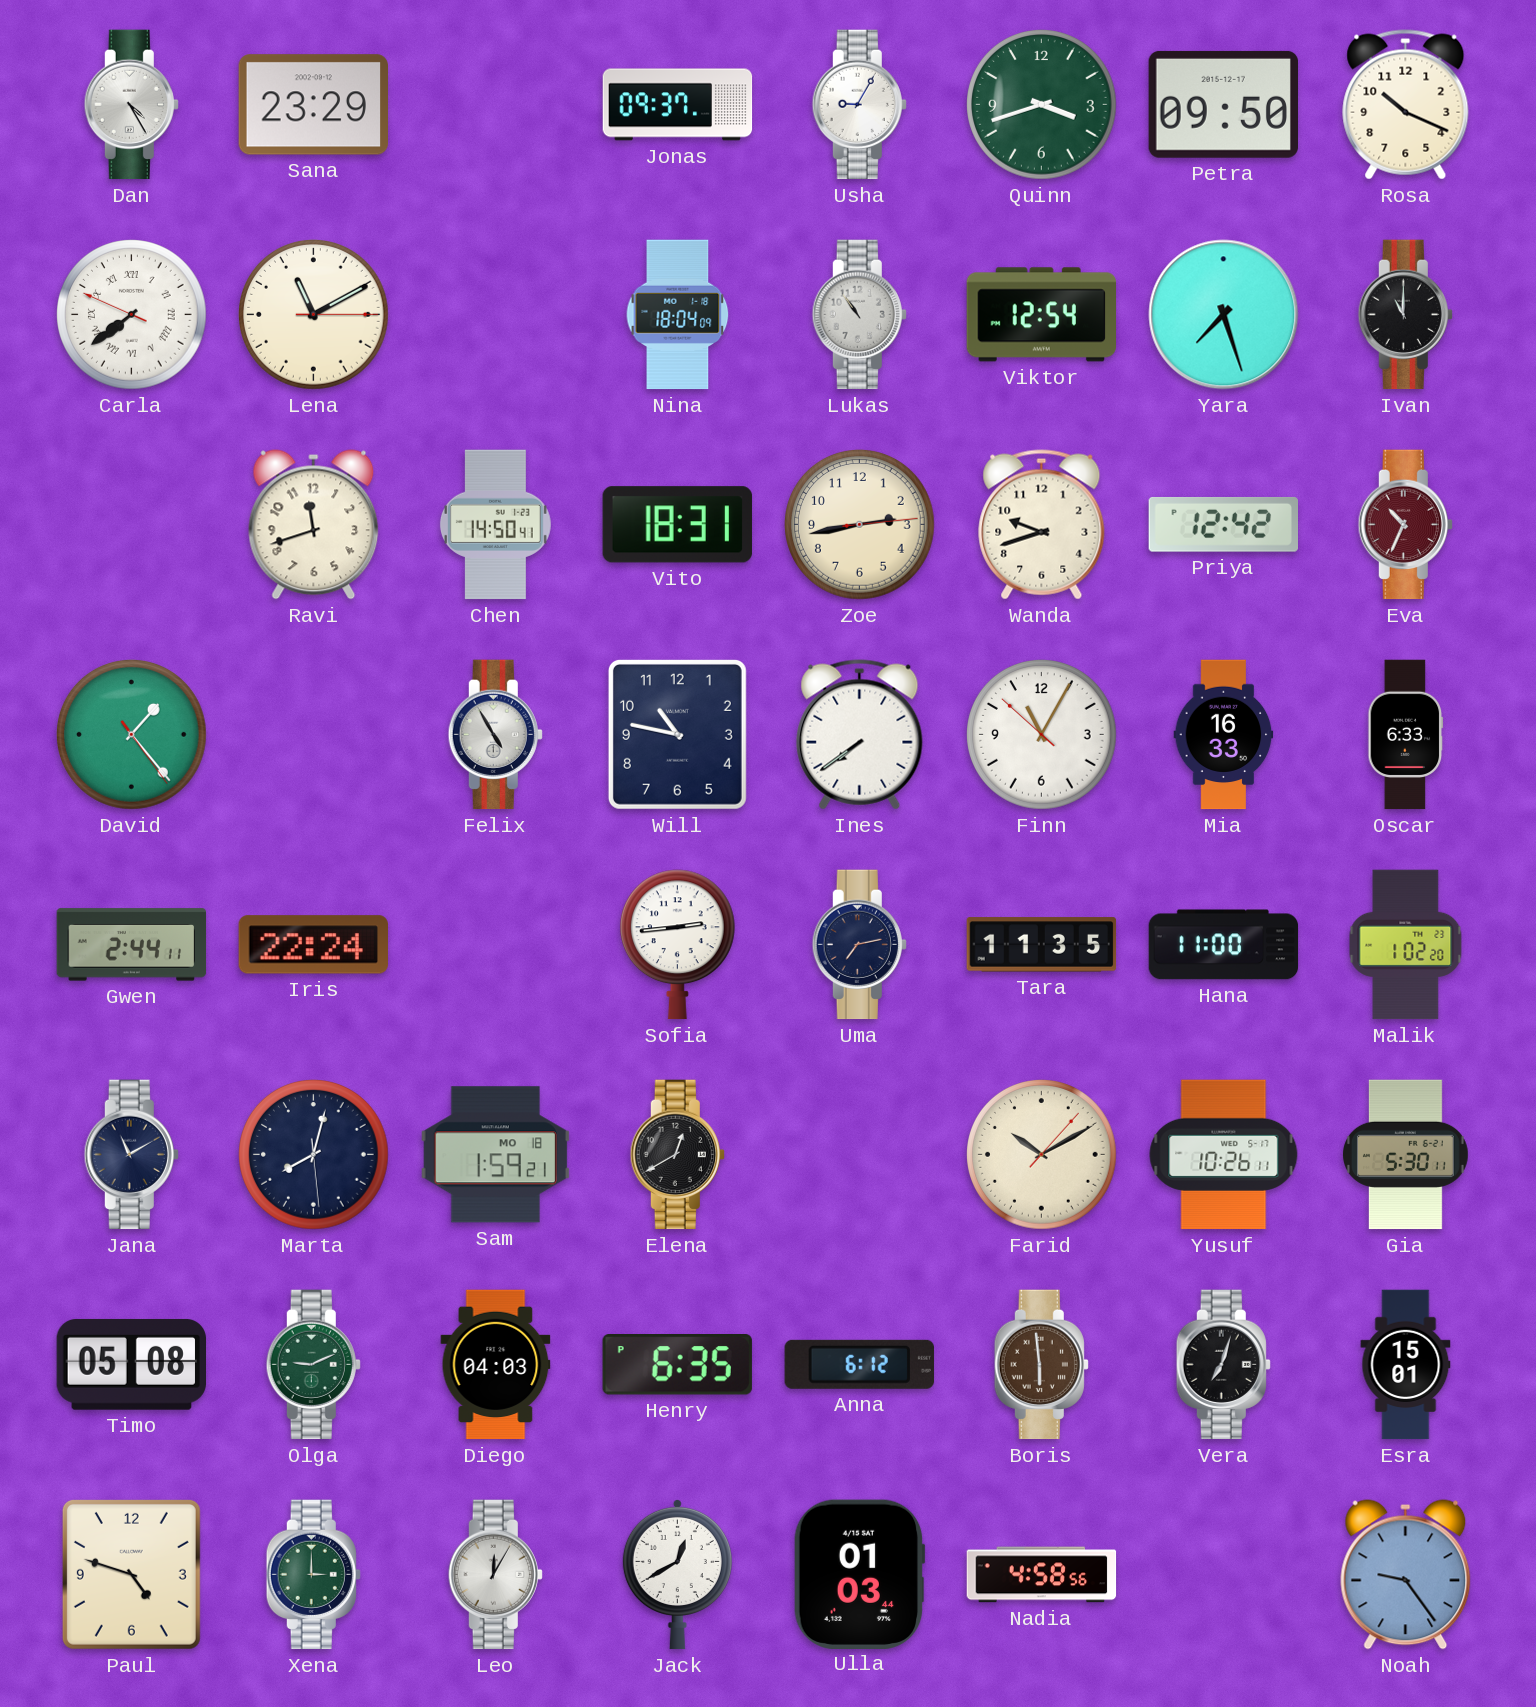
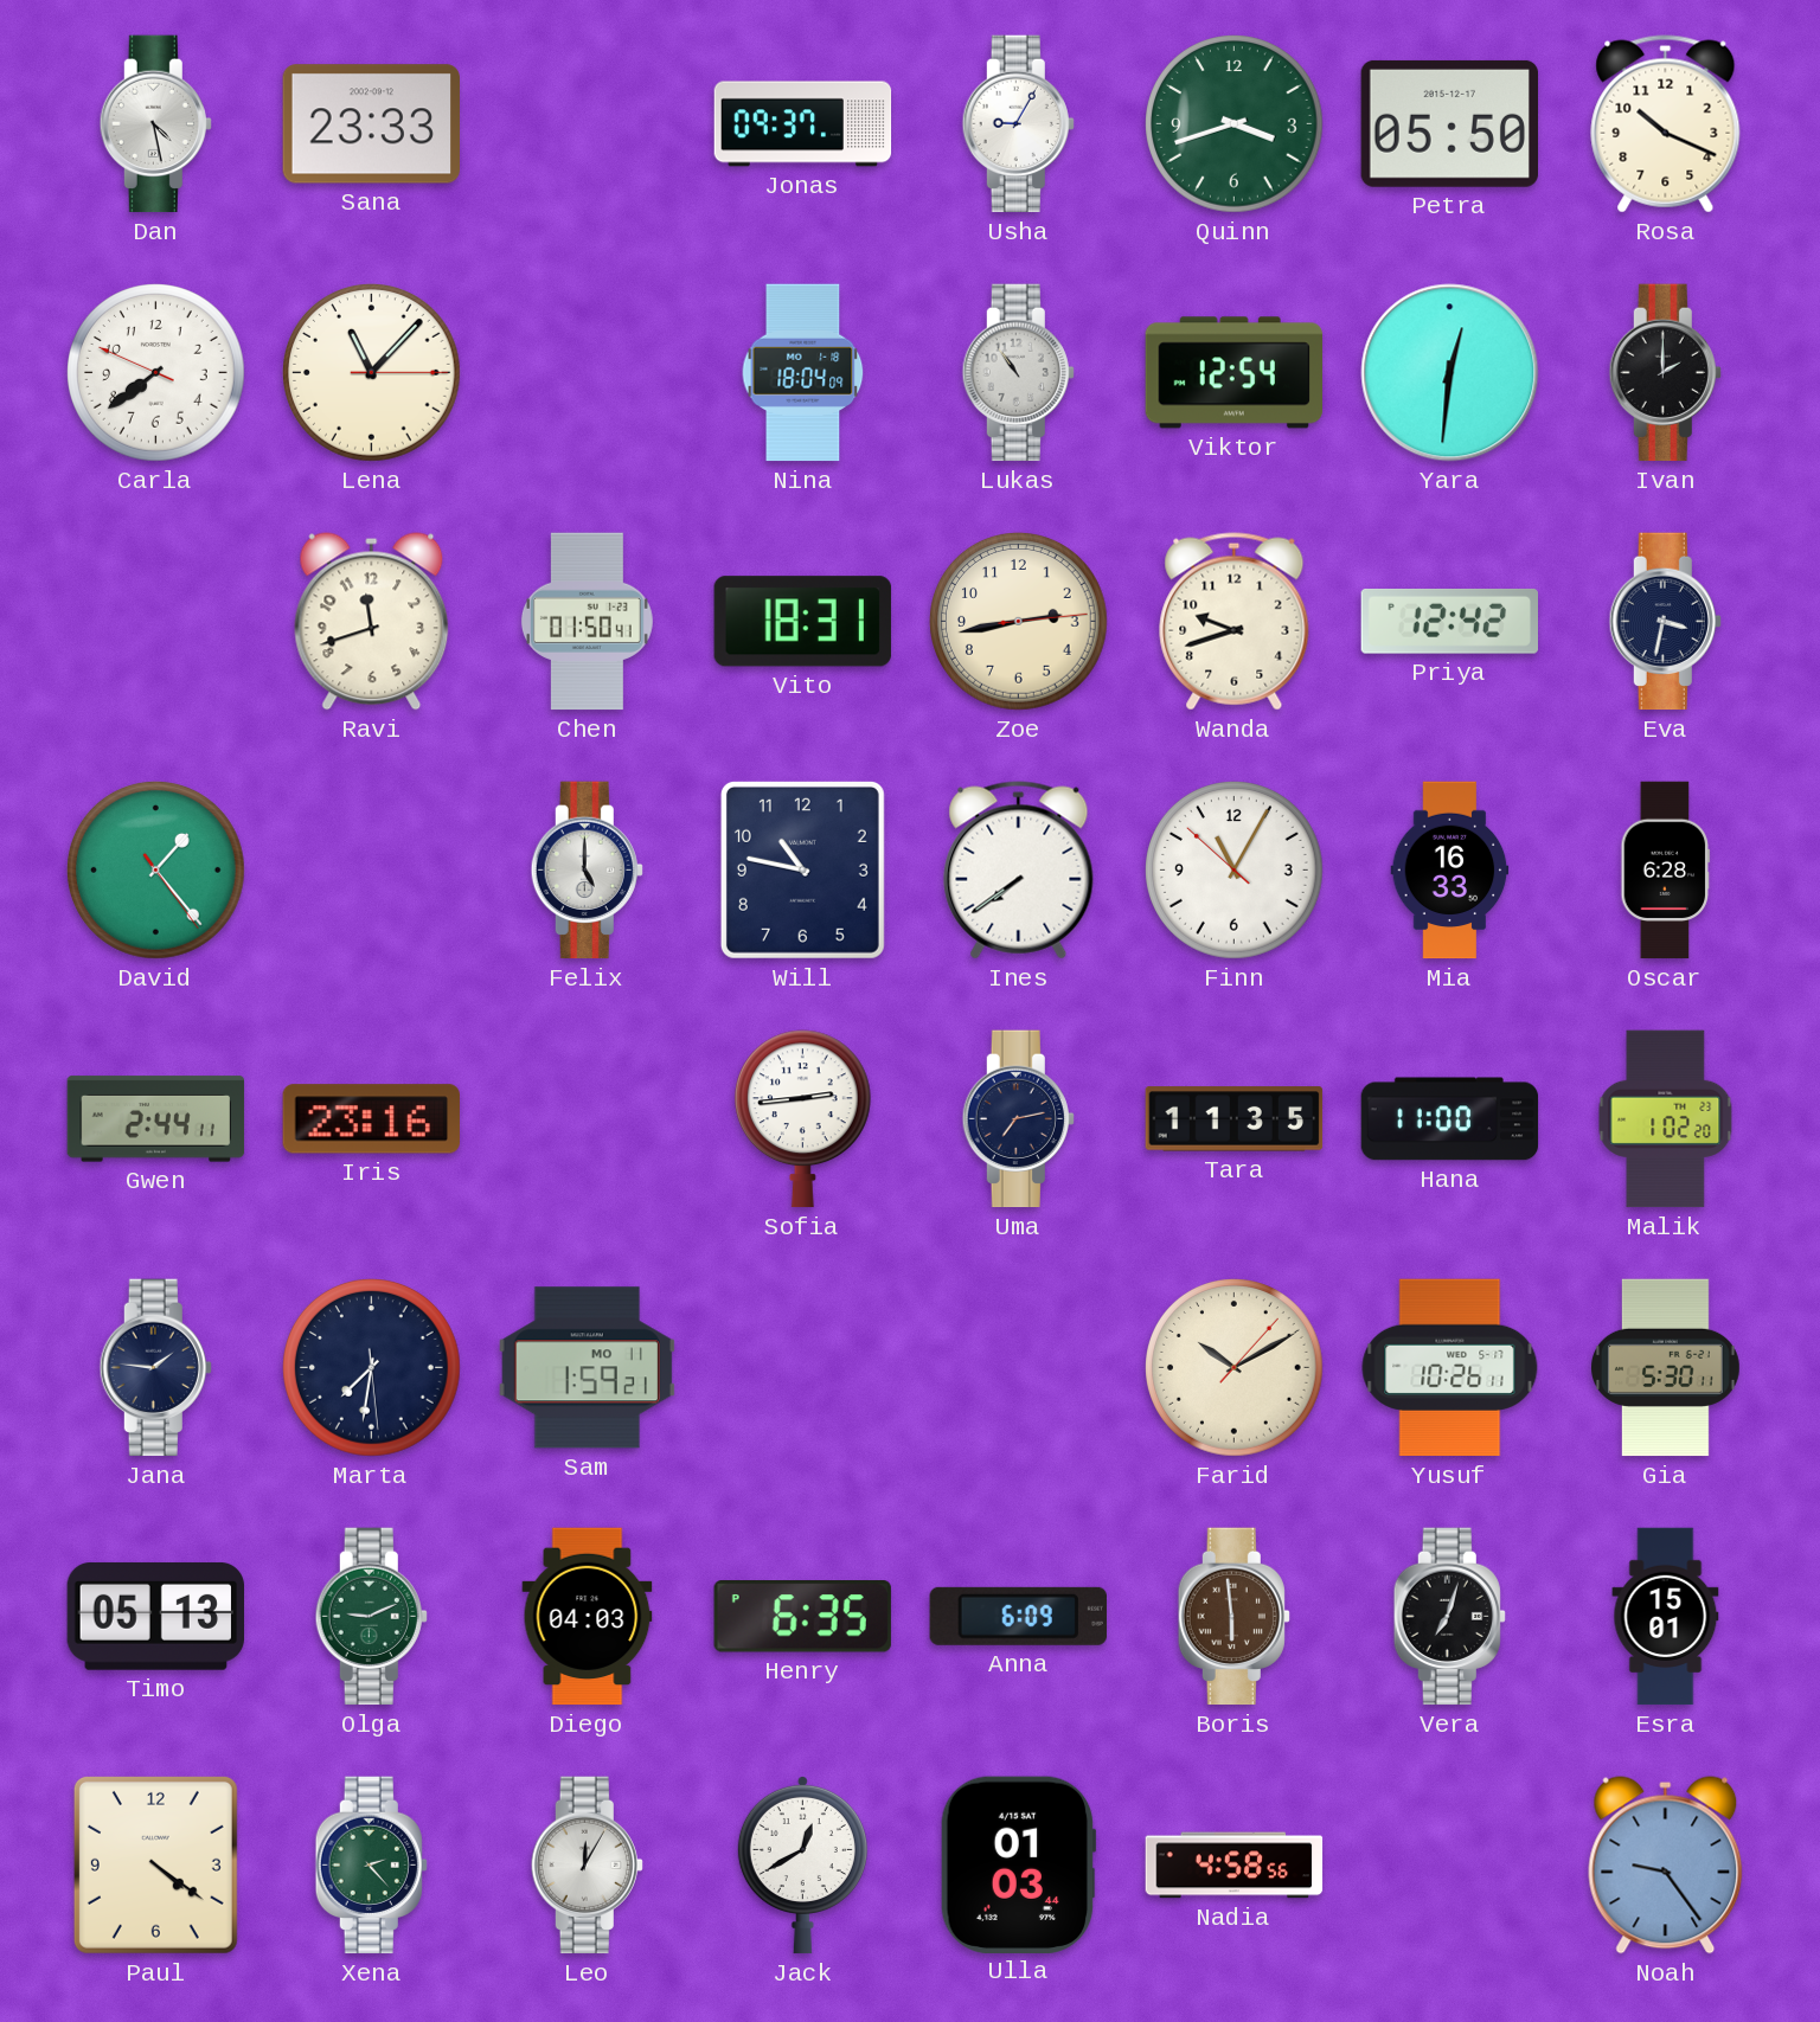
Dan: 4:25 -> 4:28
Sana: 23:29 -> 23:33
Petra: 09:50 -> 05:50
Carla numerals: Roman -> Arabic
Lena: 11:10 -> 11:07
Yara: 7:27 -> 12:31
Ivan: 11:00 -> 2:00
Chen: 14:50 -> 01:50
Eva: 10:34 -> 3:32
Eva dial: burgundy -> navy
Felix: 4:55 -> 5:00
Oscar: 6:33 -> 6:28
Iris: 22:24 -> 23:16
Jana: 11:10 -> 1:46
Marta: 8:02 -> 7:31
Sam date: MO 18 -> MO 11
Elena: 12:40 -> none
Timo: 05:08 -> 05:13
Anna: 6:12 -> 6:09
Paul: 4:48 -> 4:21
Xena: 3:00 -> 2:23
